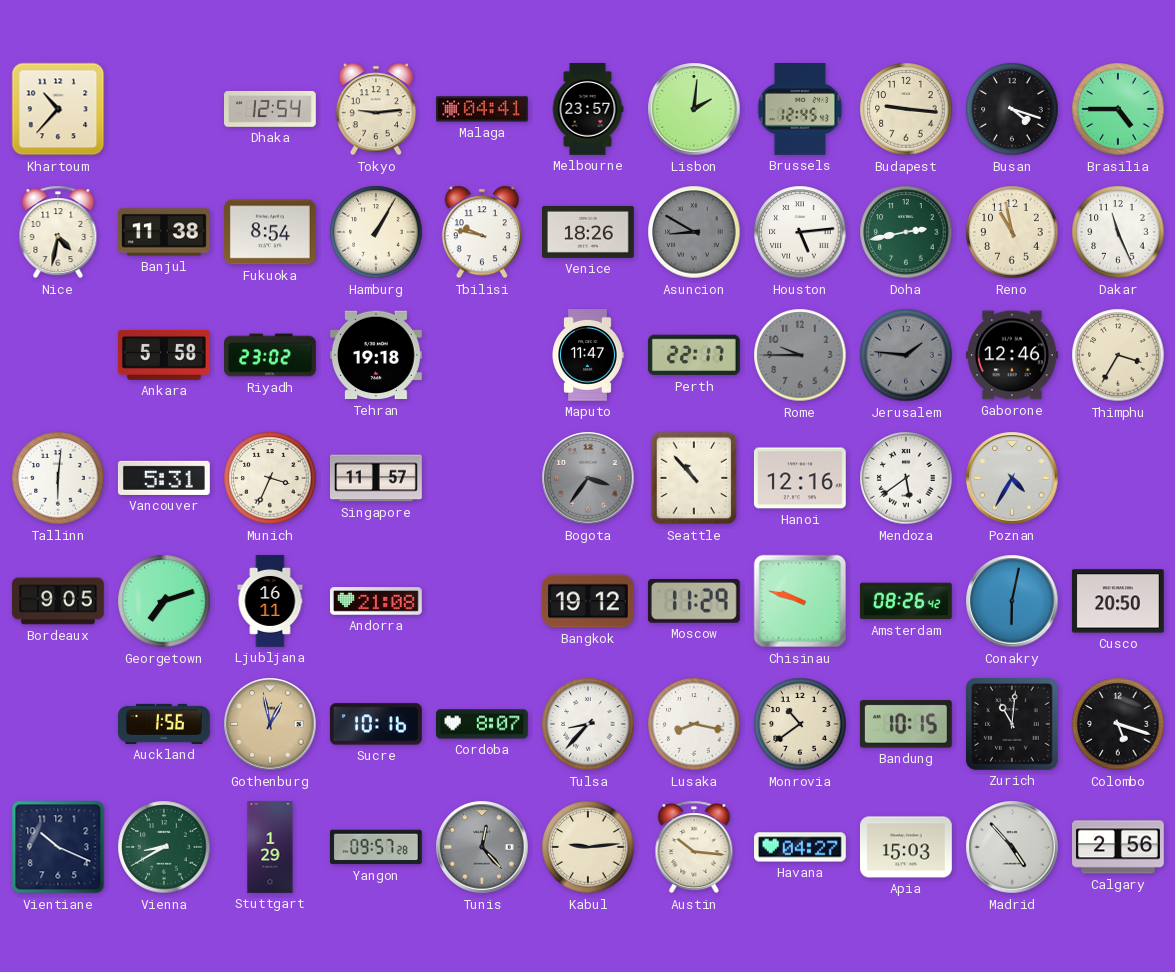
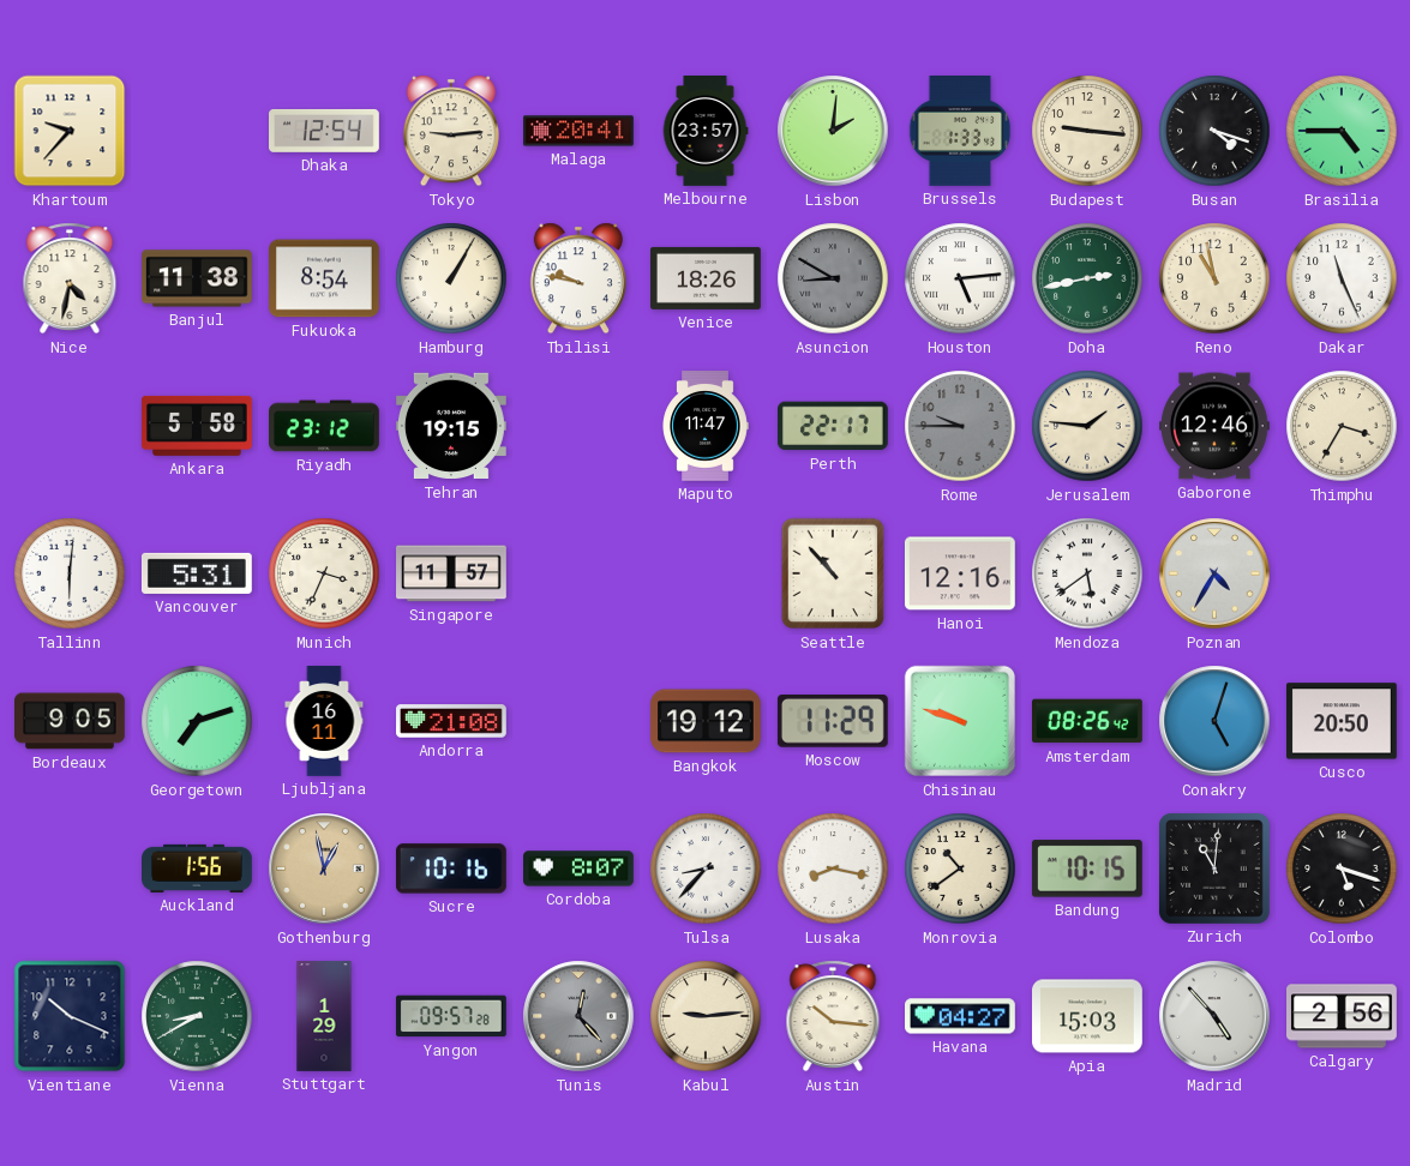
Khartoum: 10:37 -> 9:37
Malaga: 04:41 -> 20:41
Brussels: 12:45 -> 1:33
Riyadh: 23:02 -> 23:12
Tehran: 19:18 -> 19:15
Jerusalem dial: grey -> cream
Bogota: 3:36 -> none
Conakry: 6:02 -> 5:03
